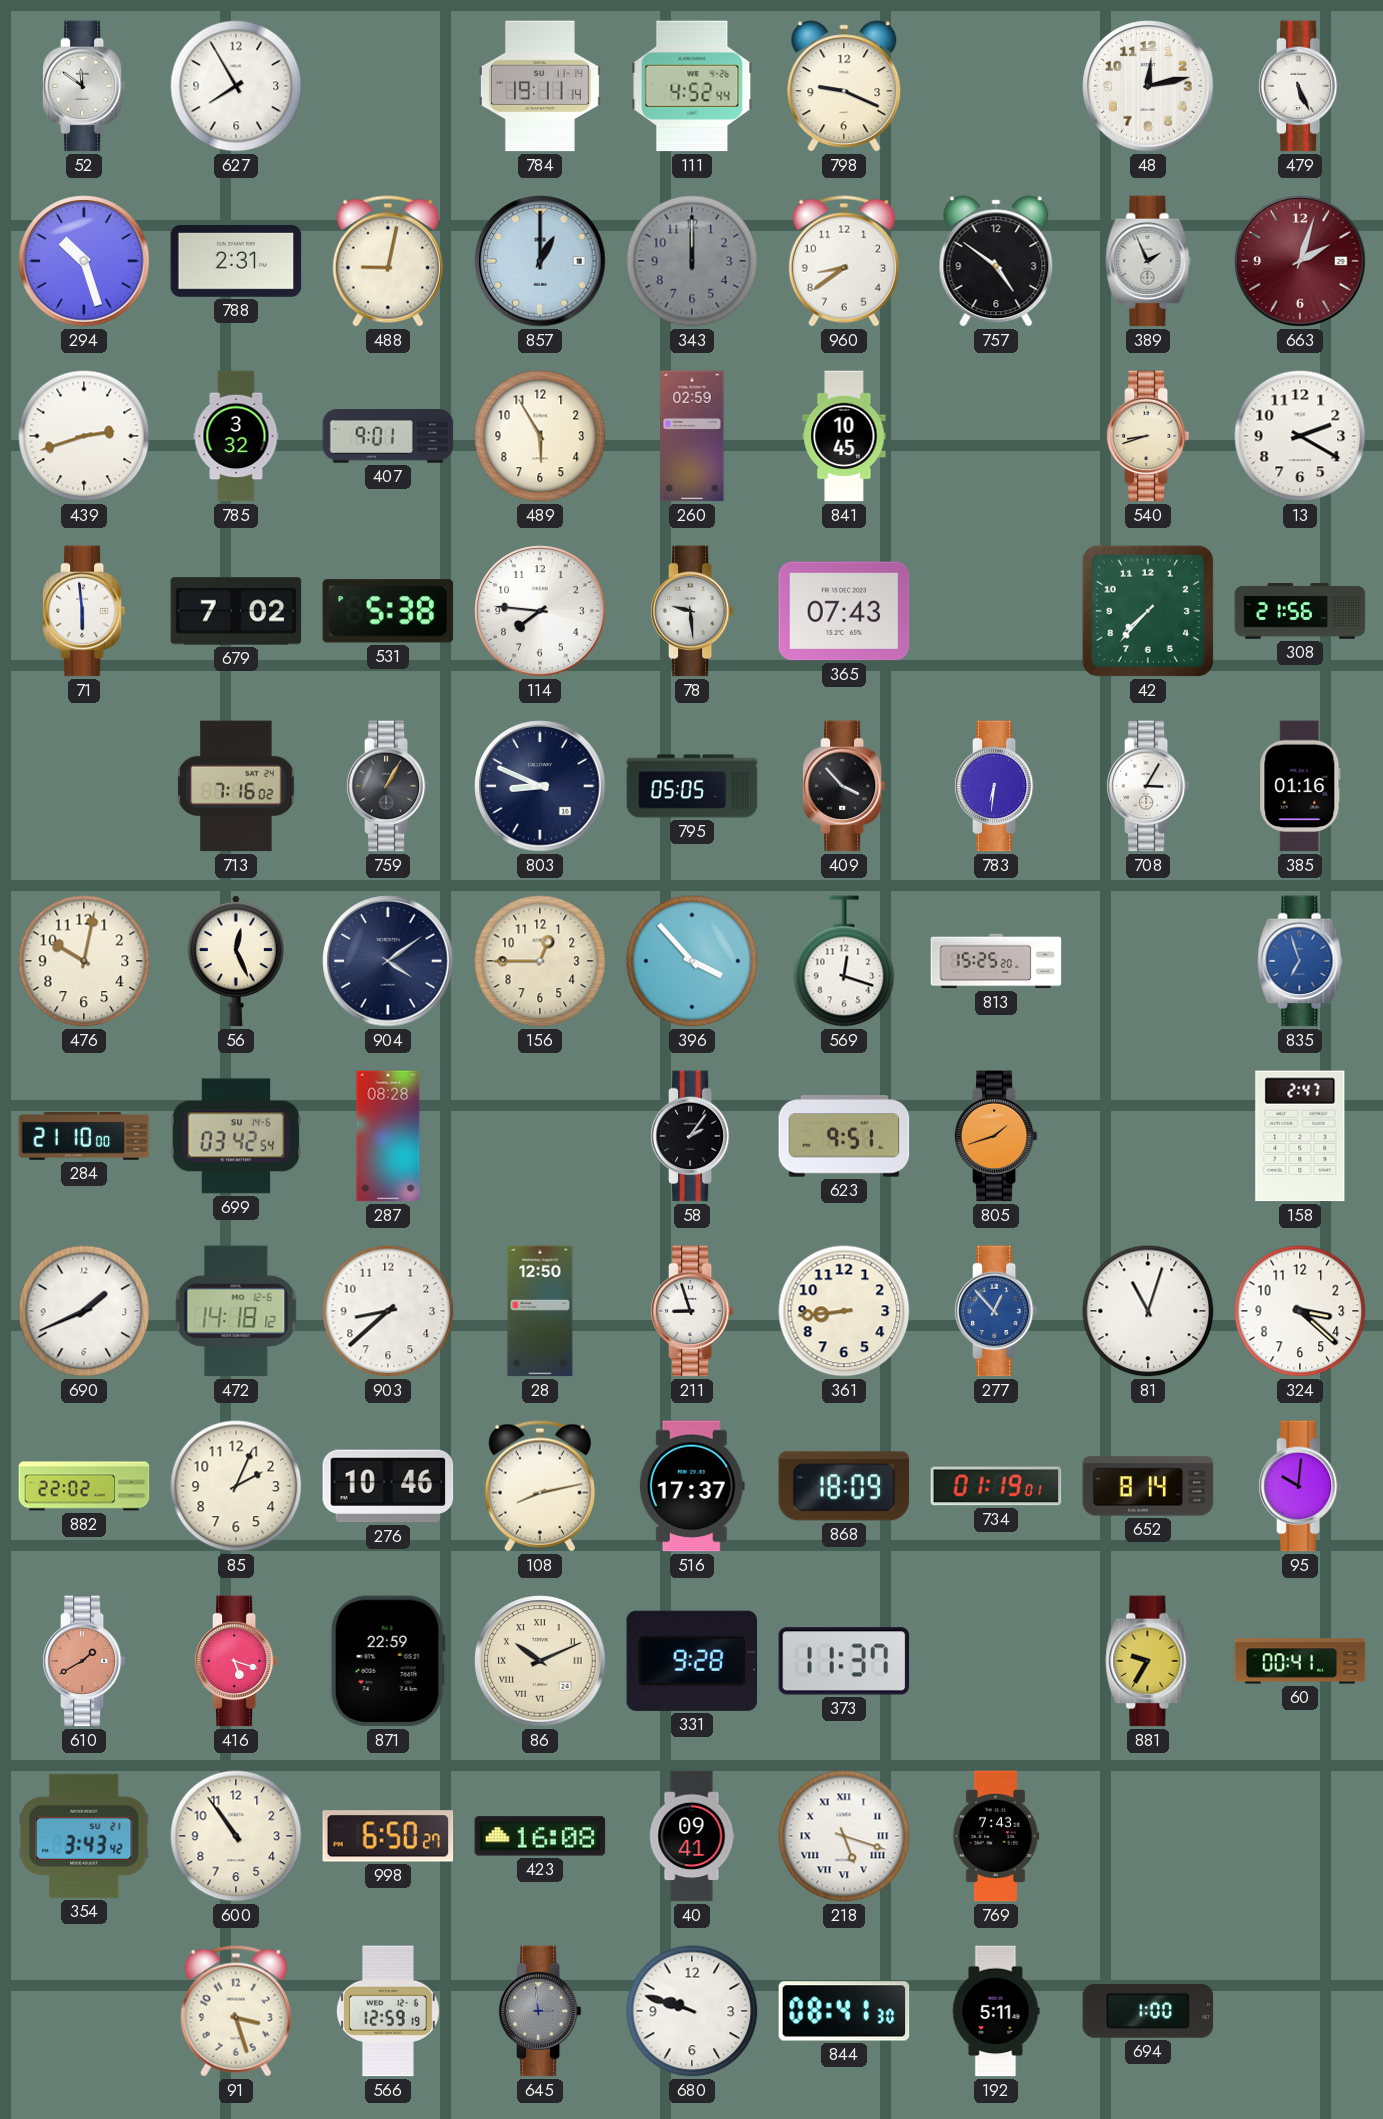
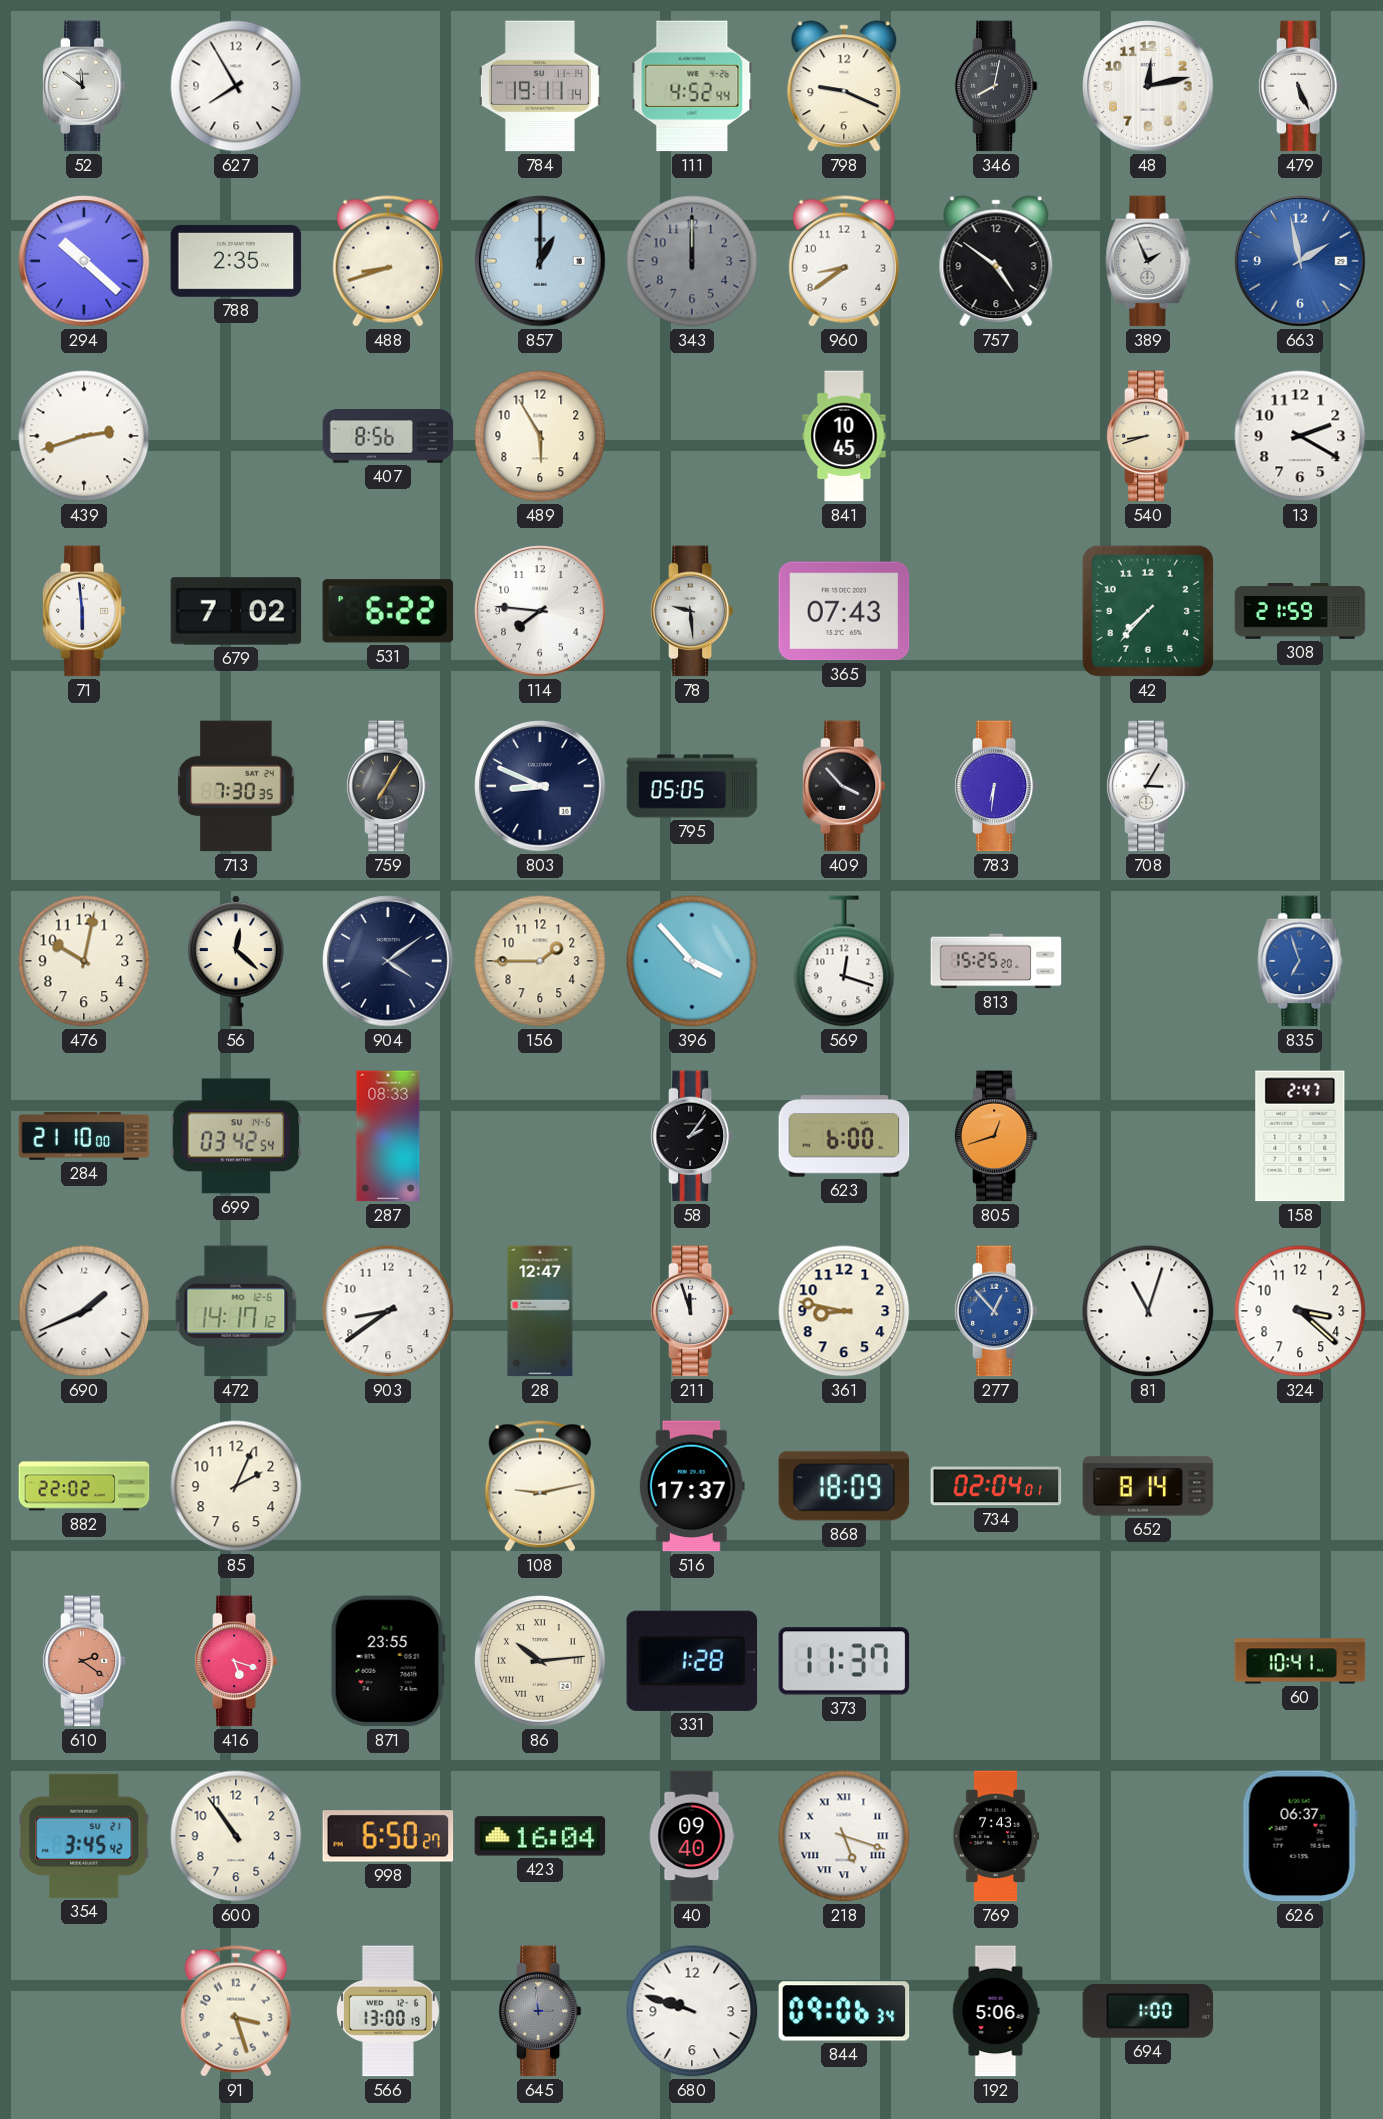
346: none -> 8:02
294: 10:27 -> 10:22
788: 2:31 -> 2:35
488: 9:02 -> 8:42
663: 2:03 -> 1:58
663 dial: burgundy -> blue
785: 3:32 -> none
407: 9:01 -> 8:56
260: 02:59 -> none
531: 5:38 -> 6:22
308: 21:56 -> 21:59
713: 7:16 -> 7:30
759: 1:05 -> 7:05
385: 01:16 -> none
56: 12:26 -> 12:22
156: 12:45 -> 1:45
287: 08:28 -> 08:33
623: 9:51 -> 6:00
805: 1:42 -> 12:42
472: 14:18 -> 14:17
903: 8:38 -> 8:39
28: 12:50 -> 12:47
211: 8:57 -> 11:57
361: 8:44 -> 8:47
276: 10:46 -> none
108: 8:13 -> 9:13
734: 01:19 -> 02:04
95: 10:01 -> none
610: 1:40 -> 2:21
871: 22:59 -> 23:55
86: 10:11 -> 10:14
331: 9:28 -> 1:28
881: 9:35 -> none
60: 00:41 -> 10:41
354: 3:43 -> 3:45
423: 16:08 -> 16:04
40: 09:41 -> 09:40
626: none -> 06:37
566: 12:59 -> 13:00
844: 08:41 -> 09:06
192: 5:11 -> 5:06
